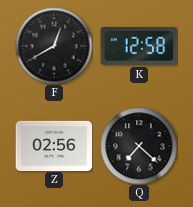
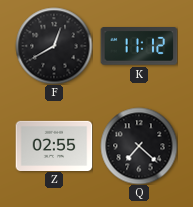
K: 12:58 -> 11:12
Z: 02:56 -> 02:55
